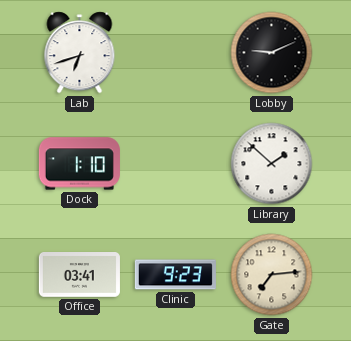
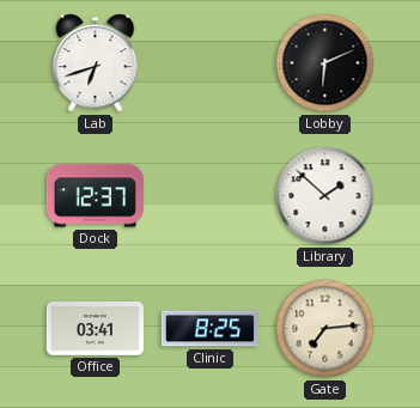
Lobby: 9:11 -> 6:11
Dock: 1:10 -> 12:37
Clinic: 9:23 -> 8:25
